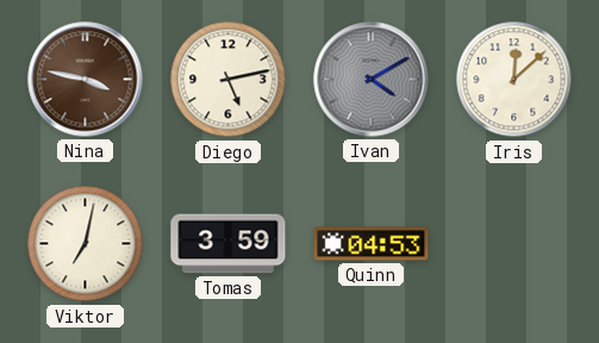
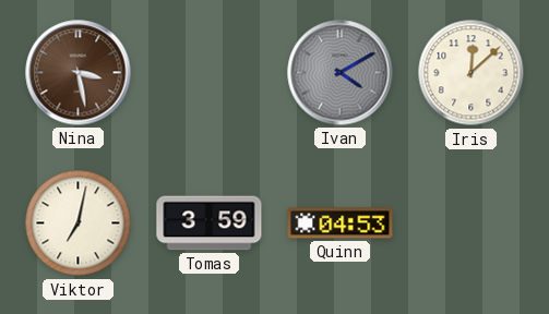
Nina: 3:47 -> 3:28
Diego: 5:13 -> none
